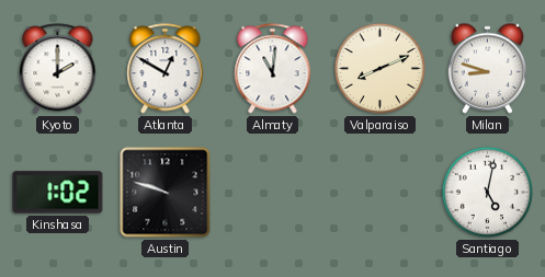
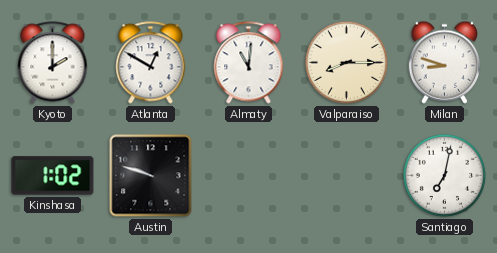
Valparaiso: 8:11 -> 8:15
Santiago: 5:02 -> 7:02
